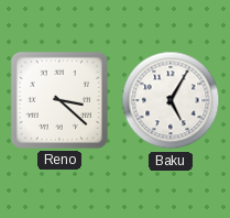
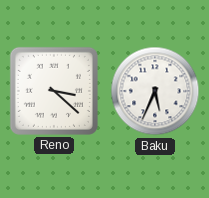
Baku: 5:05 -> 5:34
